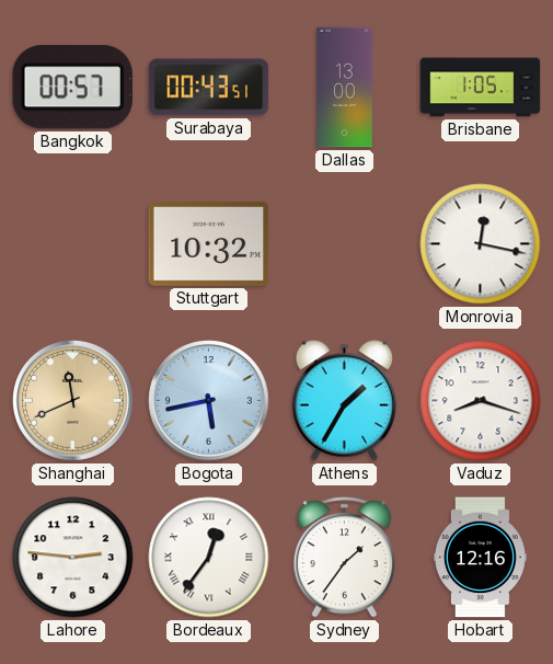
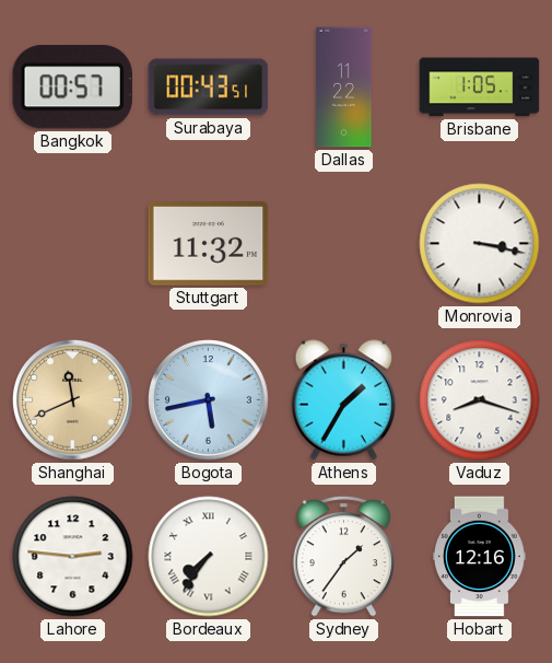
Dallas: 13:00 -> 11:22
Stuttgart: 10:32 -> 11:32
Monrovia: 12:17 -> 3:17
Bordeaux: 12:36 -> 7:36
